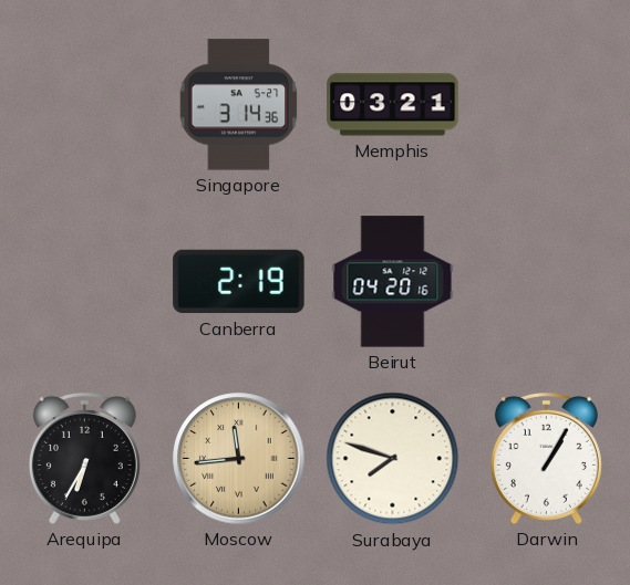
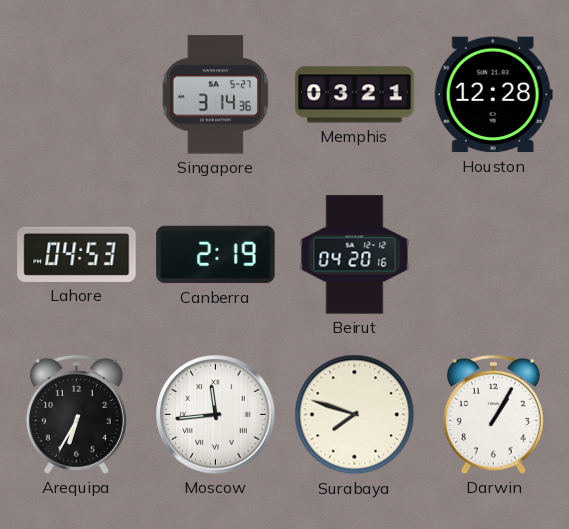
Houston: none -> 12:28
Lahore: none -> 04:53
Moscow dial: champagne -> white
